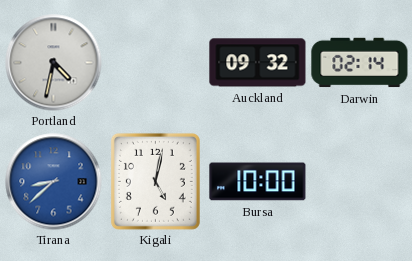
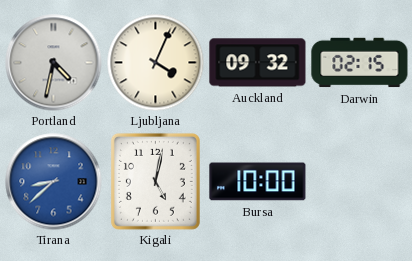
Ljubljana: none -> 4:04
Darwin: 02:14 -> 02:15
